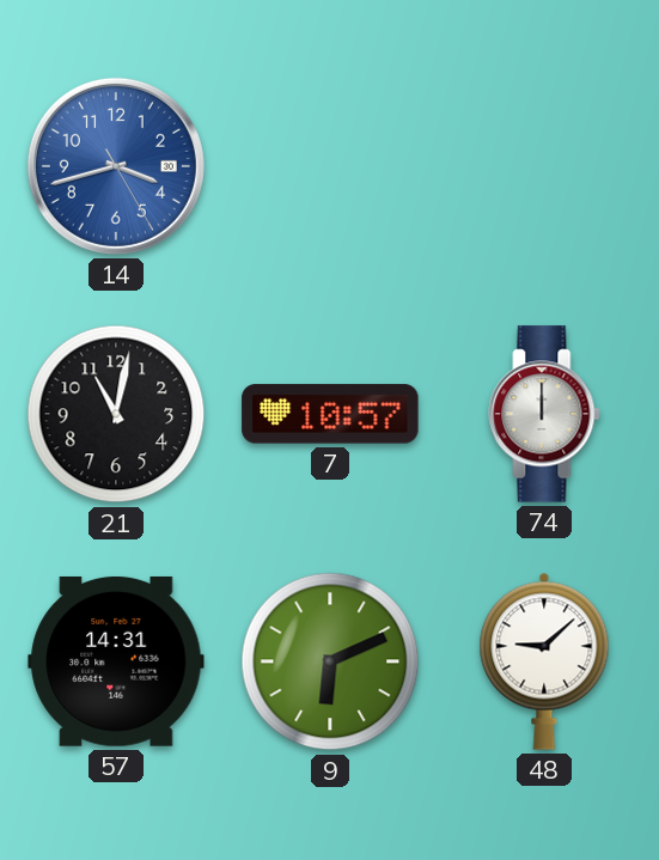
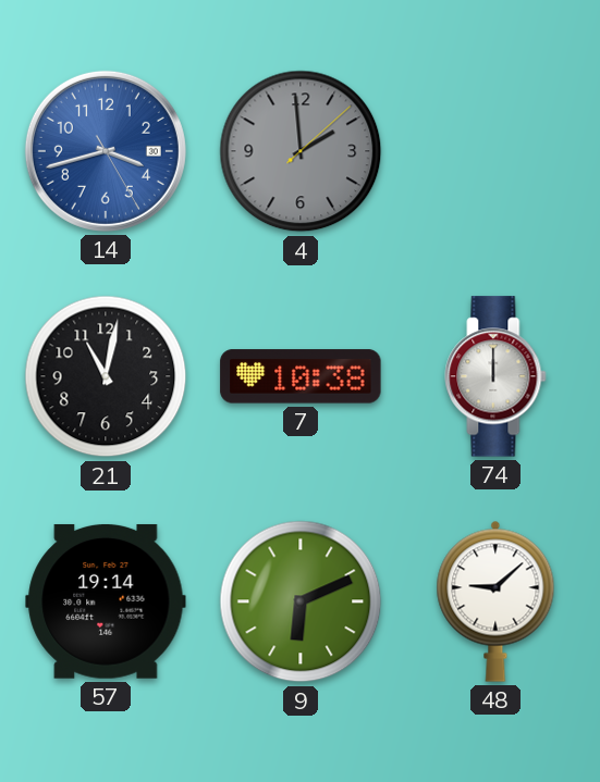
4: none -> 1:59
7: 10:57 -> 10:38
57: 14:31 -> 19:14
